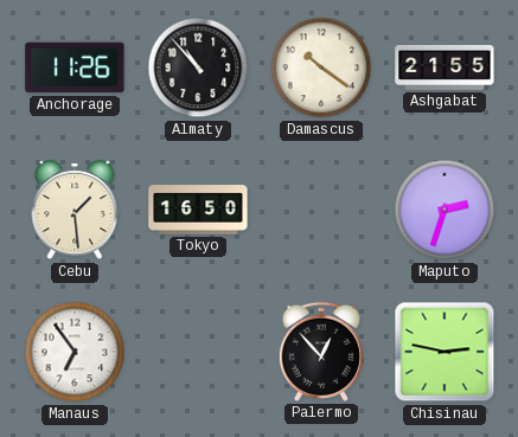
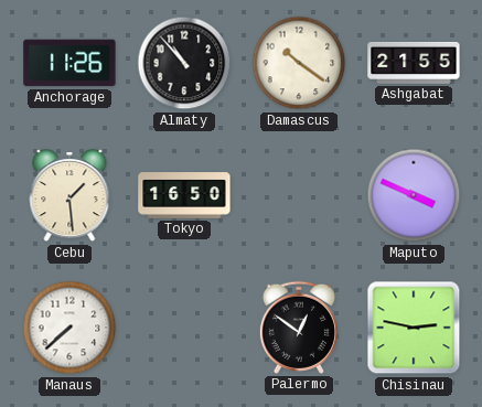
Maputo: 2:33 -> 3:49
Manaus: 6:54 -> 7:38
Palermo: 12:53 -> 12:51
